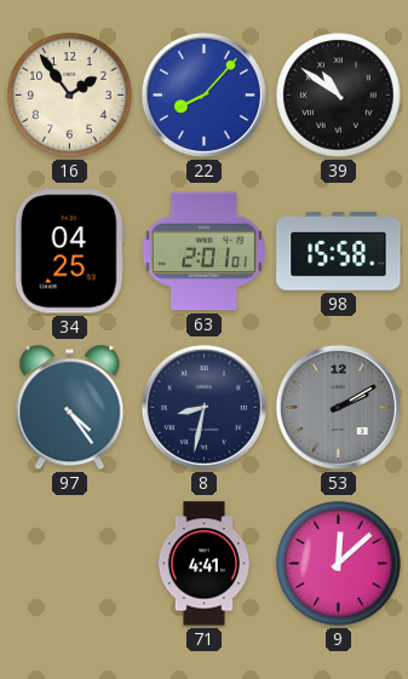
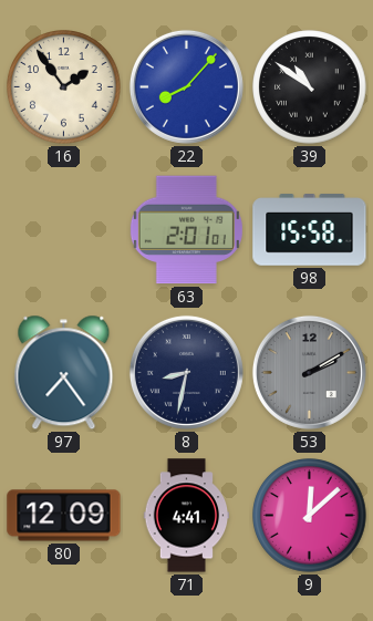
34: 04:25 -> none
97: 4:24 -> 7:24
80: none -> 12:09
